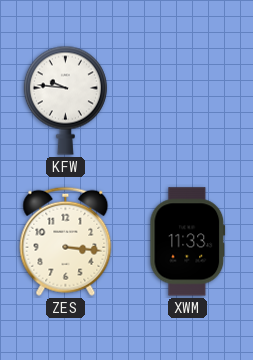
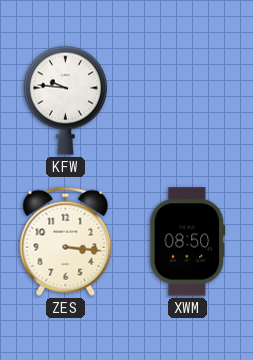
XWM: 11:33 -> 08:50
